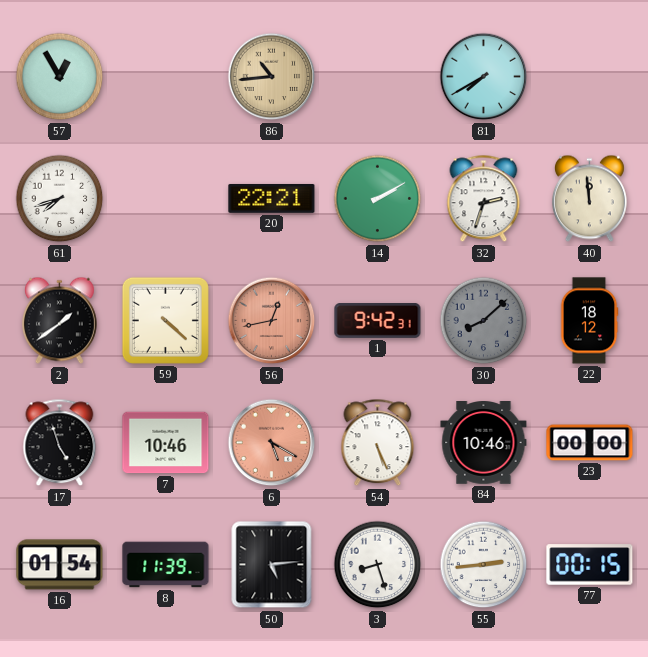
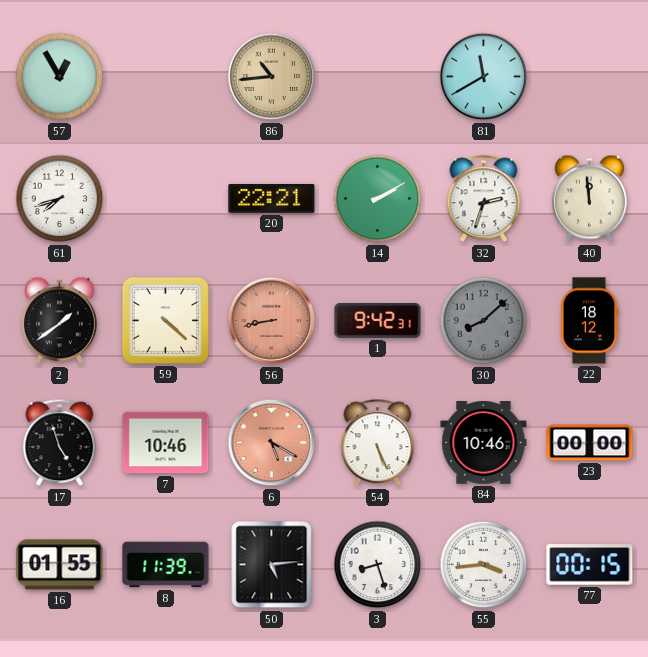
81: 7:40 -> 11:40
56: 12:43 -> 8:43
16: 01:54 -> 01:55
55: 2:44 -> 3:44
